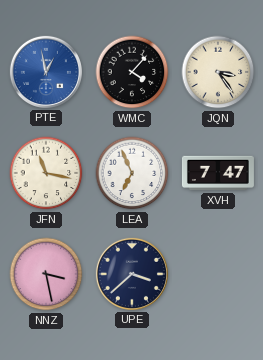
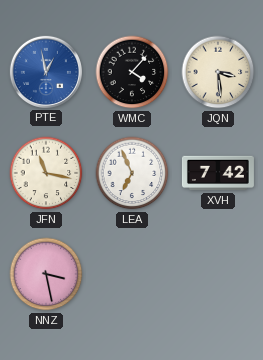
JQN: 3:24 -> 3:29
XVH: 7:47 -> 7:42
UPE: 3:38 -> none
